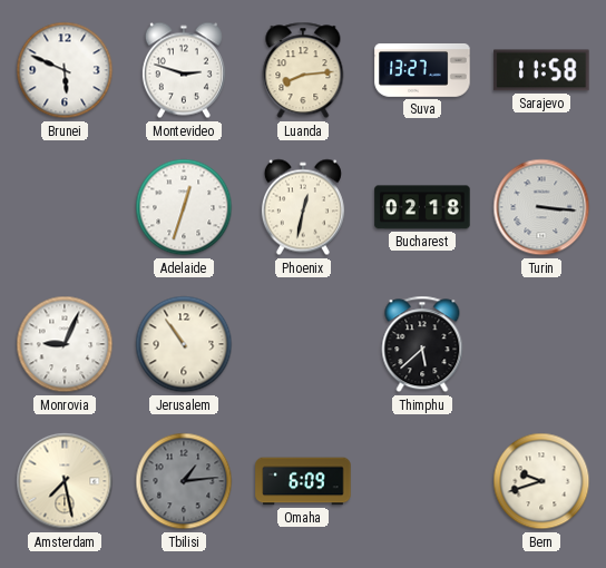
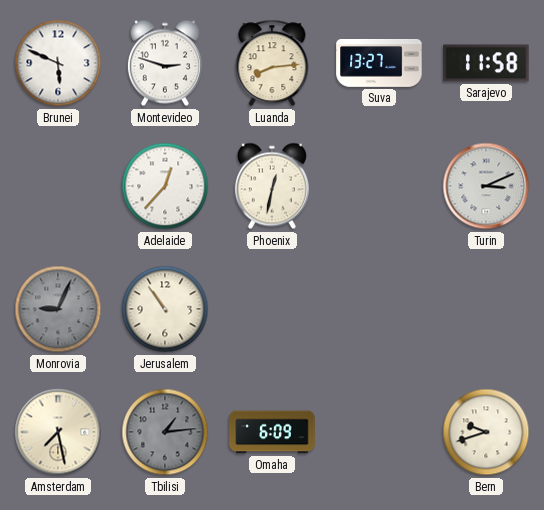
Adelaide: 12:33 -> 12:37
Bucharest: 02:18 -> none
Turin: 3:16 -> 3:11
Monrovia dial: white -> grey
Thimphu: 5:38 -> none
